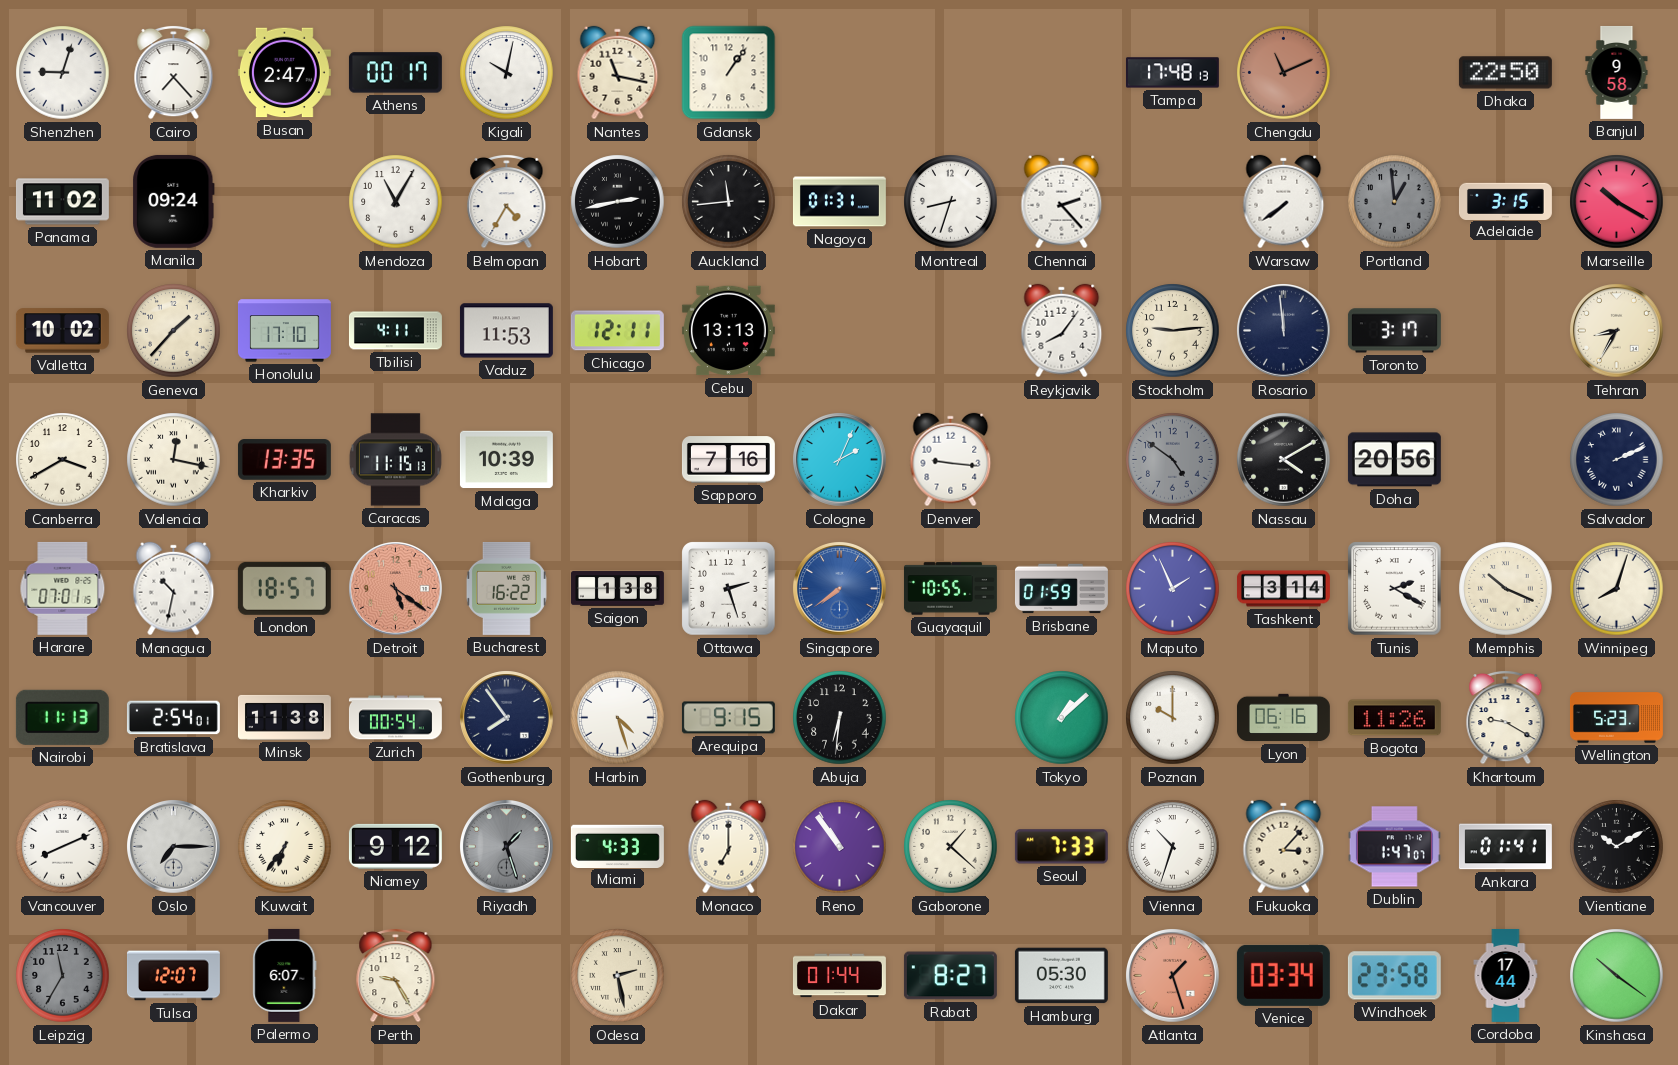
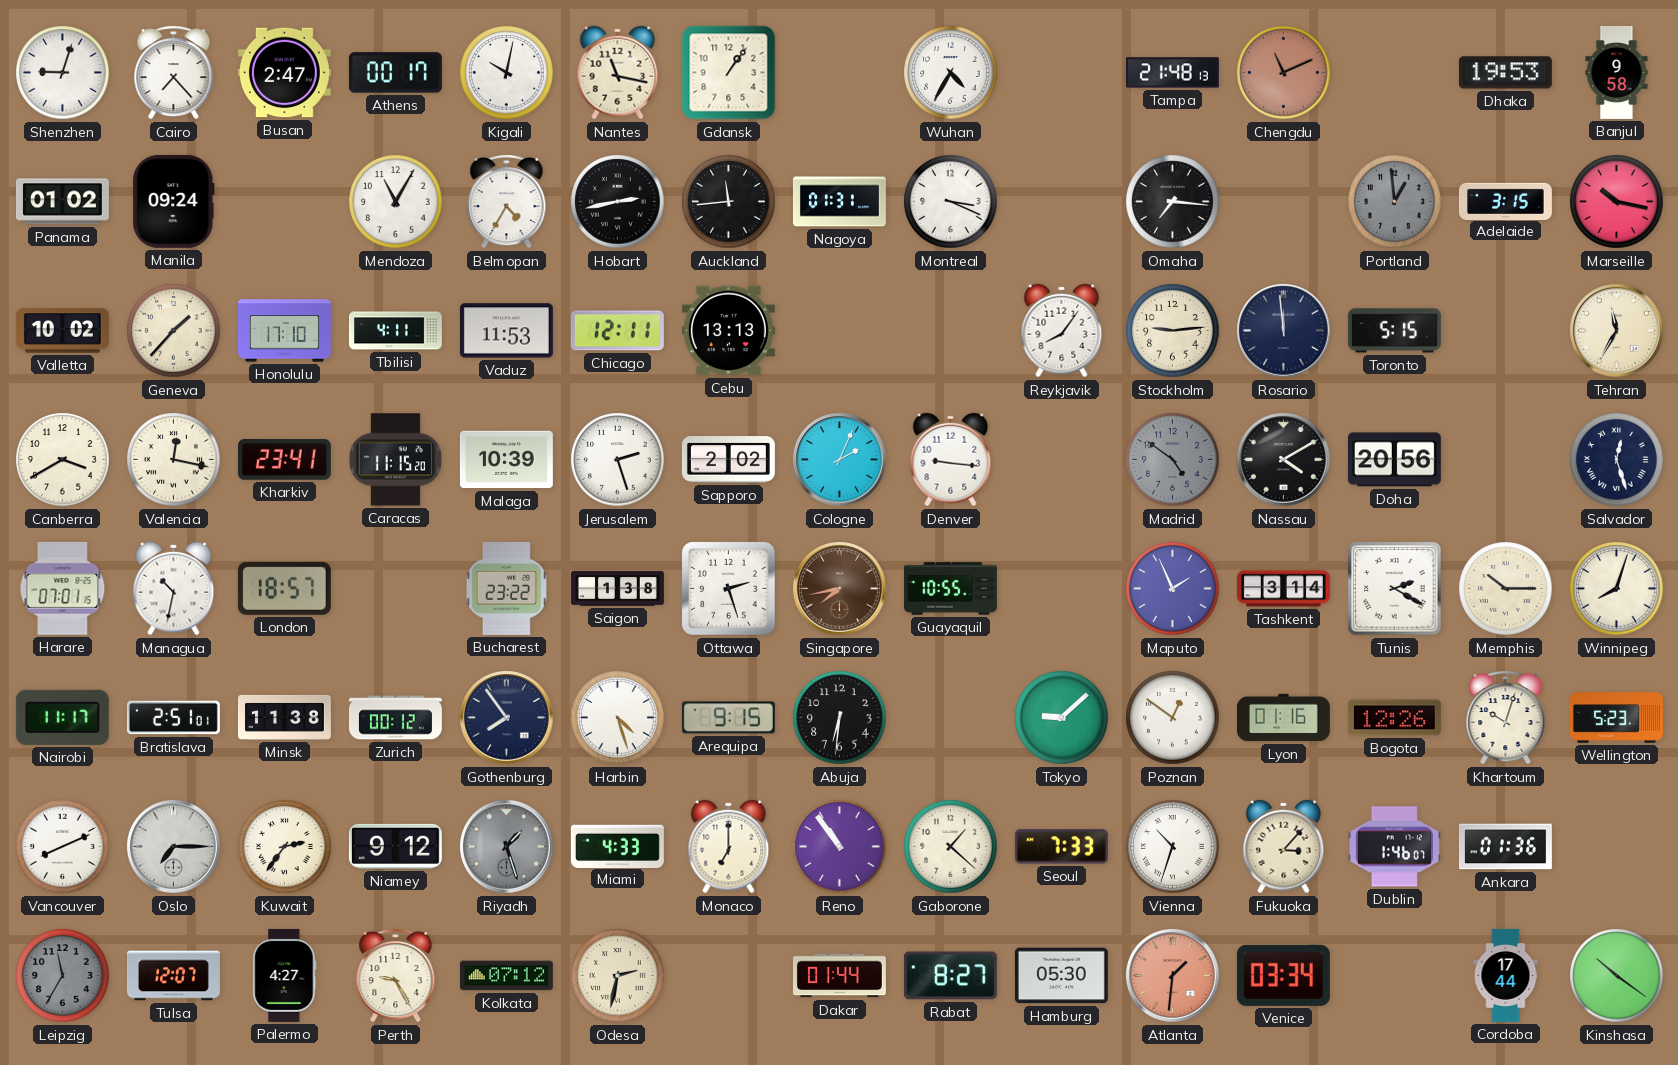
Wuhan: none -> 4:35
Tampa: 17:48 -> 21:48
Dhaka: 22:50 -> 19:53
Panama: 11:02 -> 01:02
Montreal: 8:33 -> 3:19
Chennai: 2:23 -> none
Omaha: none -> 7:16
Warsaw: 7:39 -> none
Marseille: 10:20 -> 10:17
Toronto: 3:17 -> 5:15
Tehran: 8:35 -> 11:35
Kharkiv: 13:35 -> 23:41
Caracas: 11:15:13 -> 11:15:20
Jerusalem: none -> 2:27
Sapporo: 7:16 -> 2:02
Salvador: 2:11 -> 12:27
Detroit: 5:21 -> none
Bucharest: 16:22 -> 23:22
Singapore: 7:39 -> 7:43
Singapore dial: blue -> brown
Brisbane: 01:59 -> none
Memphis: 10:19 -> 10:15
Nairobi: 11:13 -> 11:17
Bratislava: 2:54 -> 2:51
Zurich: 00:54 -> 00:12
Tokyo: 1:08 -> 9:08
Poznan: 10:00 -> 12:51
Lyon: 06:16 -> 01:16
Bogota: 11:26 -> 12:26
Khartoum: 9:20 -> 10:03
Kuwait: 6:36 -> 2:36
Dublin: 1:47 -> 1:46
Ankara: 01:41 -> 01:36
Vientiane: 10:10 -> none
Palermo: 6:07 -> 4:27
Kolkata: none -> 07:12
Odesa: 2:28 -> 2:32
Atlanta: 1:27 -> 1:31
Windhoek: 23:58 -> none
